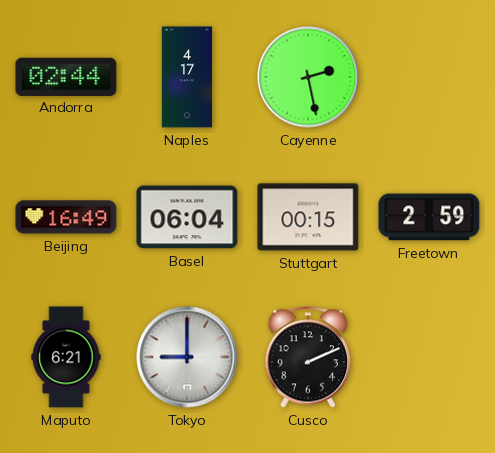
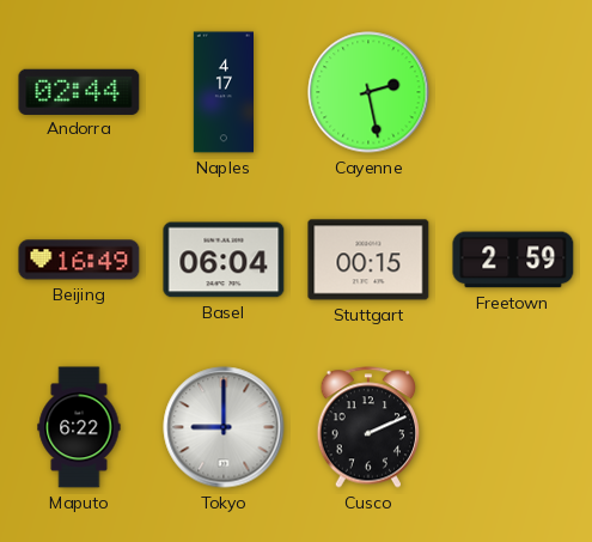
Maputo: 6:21 -> 6:22
